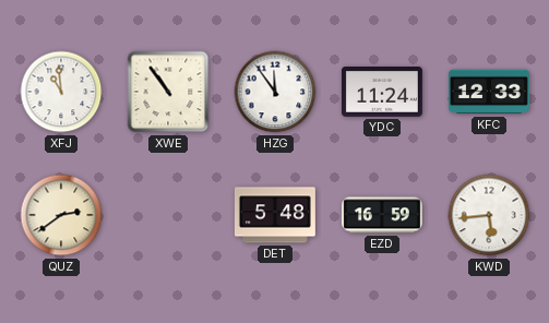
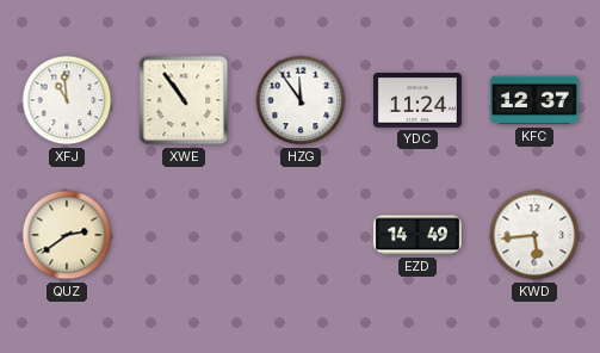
KFC: 12:33 -> 12:37
DET: 5:48 -> none
EZD: 16:59 -> 14:49
